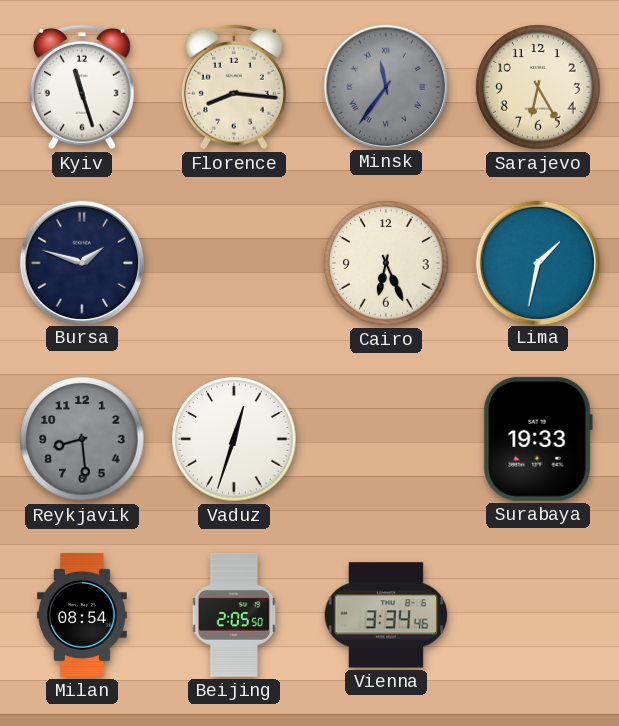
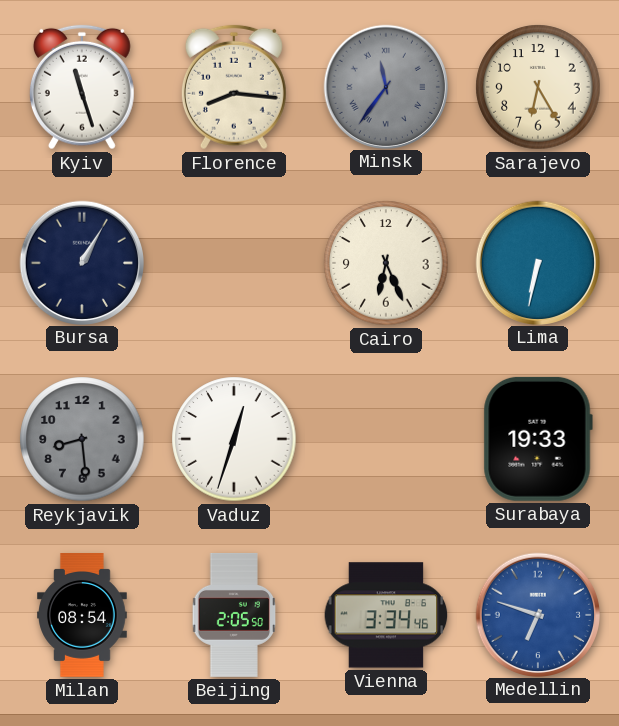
Bursa: 1:48 -> 1:05
Lima: 1:32 -> 6:32
Medellin: none -> 6:48
